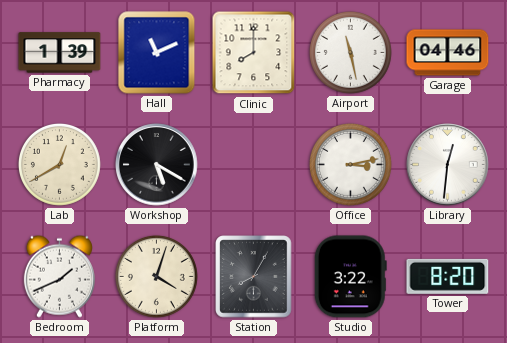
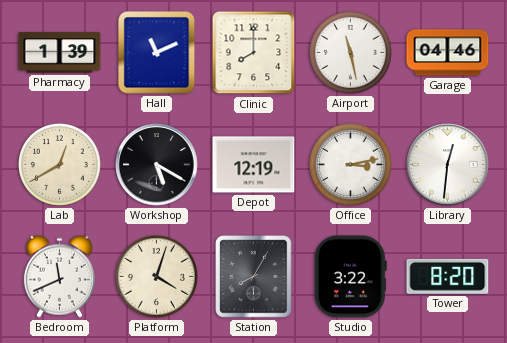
Depot: none -> 12:19
Bedroom: 1:41 -> 11:41
